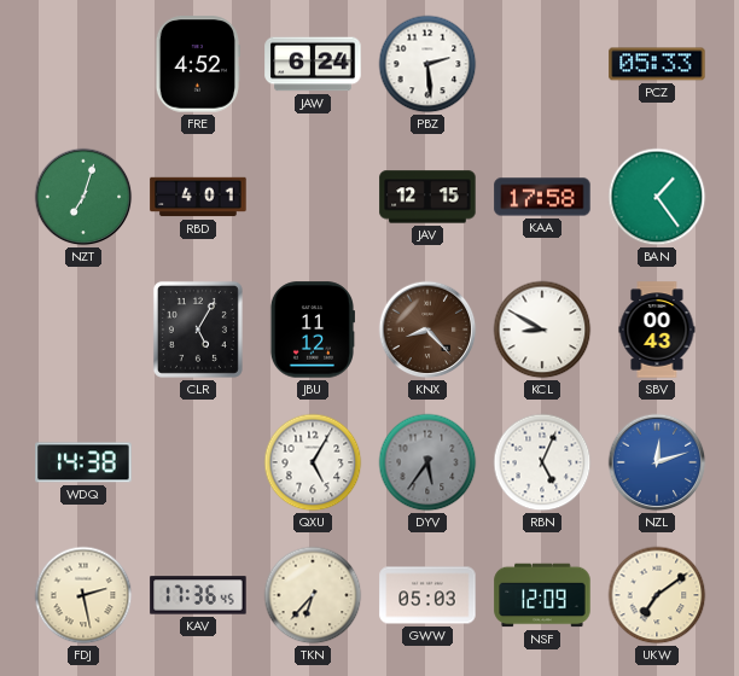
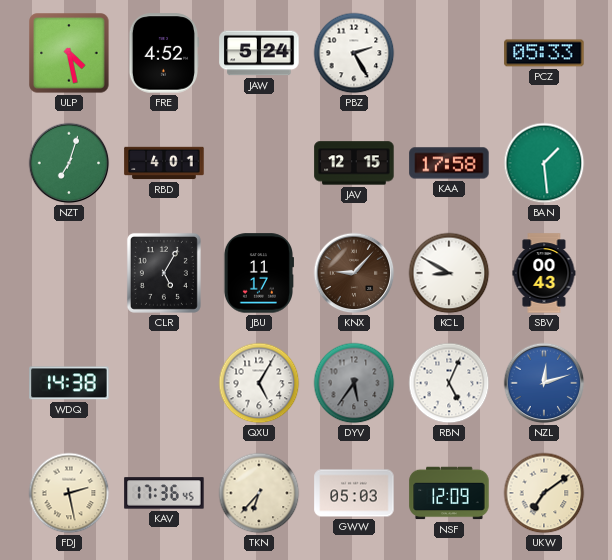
ULP: none -> 4:28
JAW: 6:24 -> 5:24
PBZ: 2:29 -> 2:25
BAN: 1:24 -> 1:29
JBU: 11:12 -> 11:17
KNX: 8:23 -> 9:07
